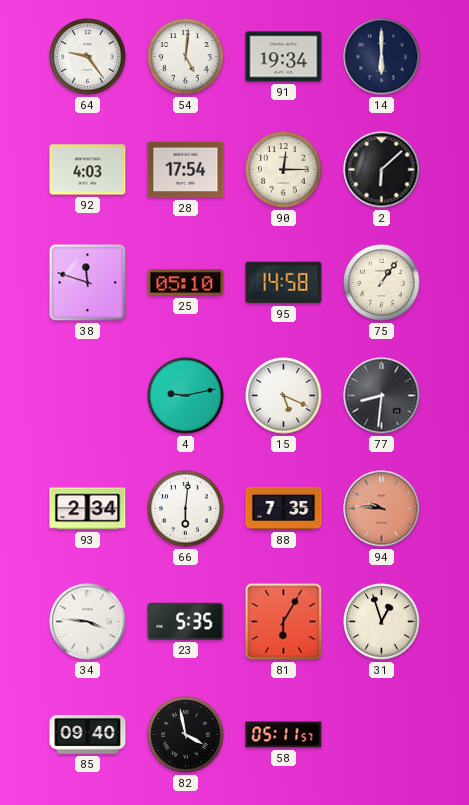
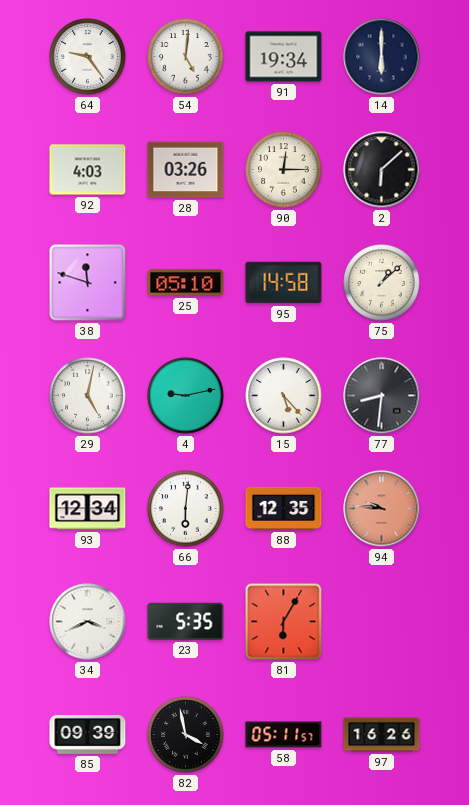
28: 17:54 -> 03:26
75: 1:06 -> 1:08
29: none -> 5:02
15: 5:19 -> 5:23
93: 2:34 -> 12:34
88: 7:35 -> 12:35
34: 3:46 -> 3:41
31: 12:57 -> none
85: 09:40 -> 09:39
97: none -> 16:26
